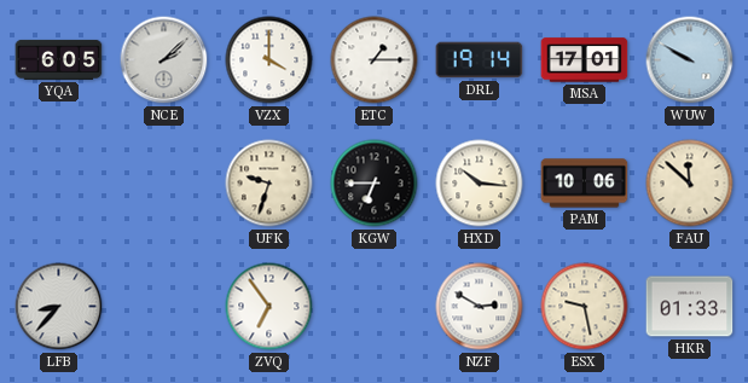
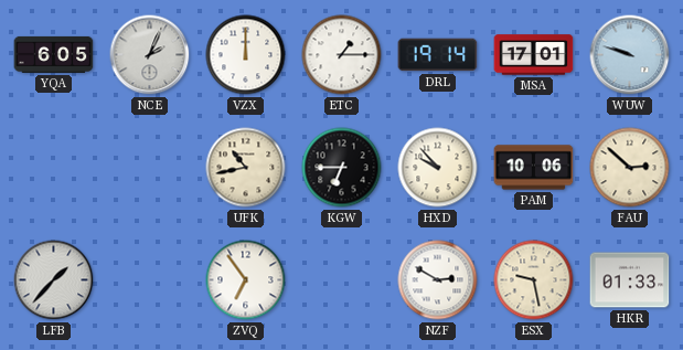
NCE: 2:08 -> 2:04
VZX: 4:00 -> 12:00
WUW: 9:50 -> 9:48
UFK: 9:33 -> 10:43
HXD: 10:16 -> 9:53
FAU: 11:52 -> 2:52
LFB: 8:37 -> 1:37
